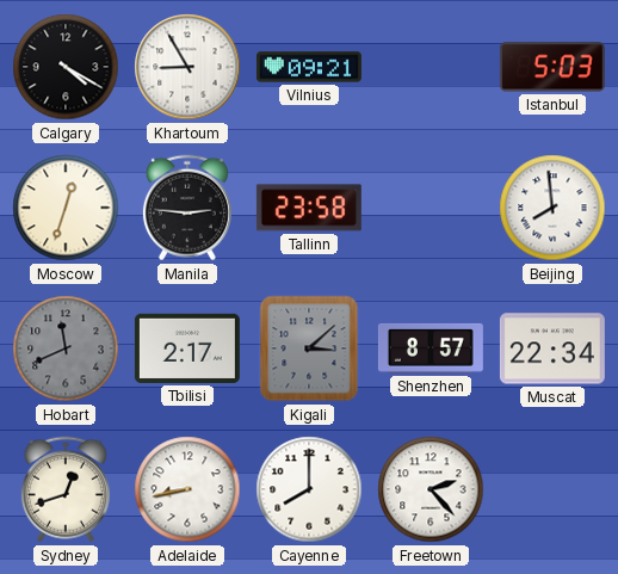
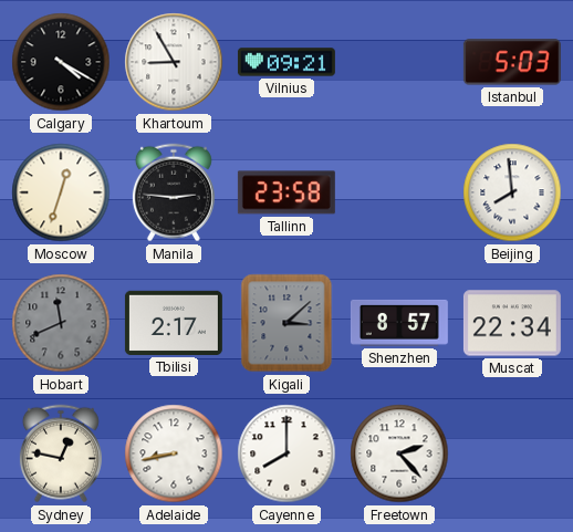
Sydney: 12:42 -> 12:47
